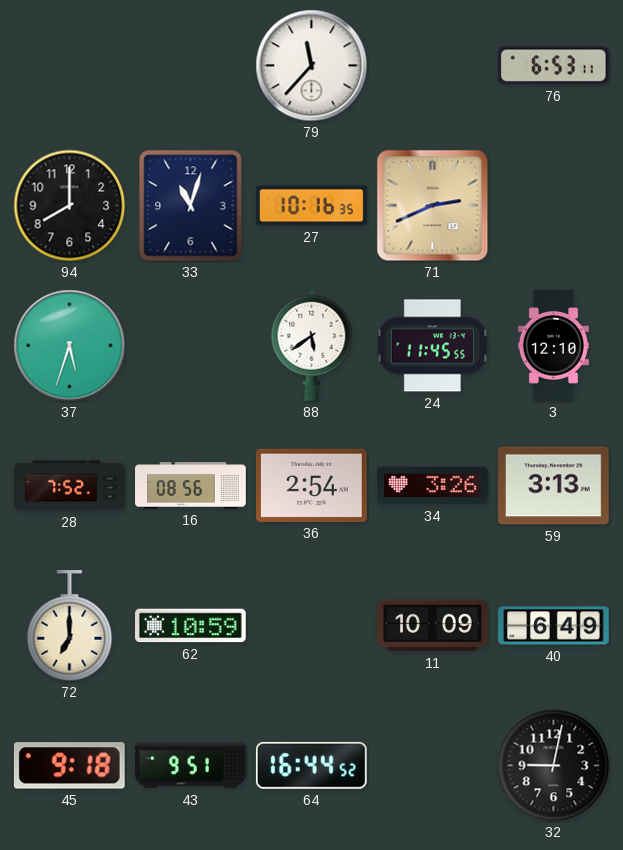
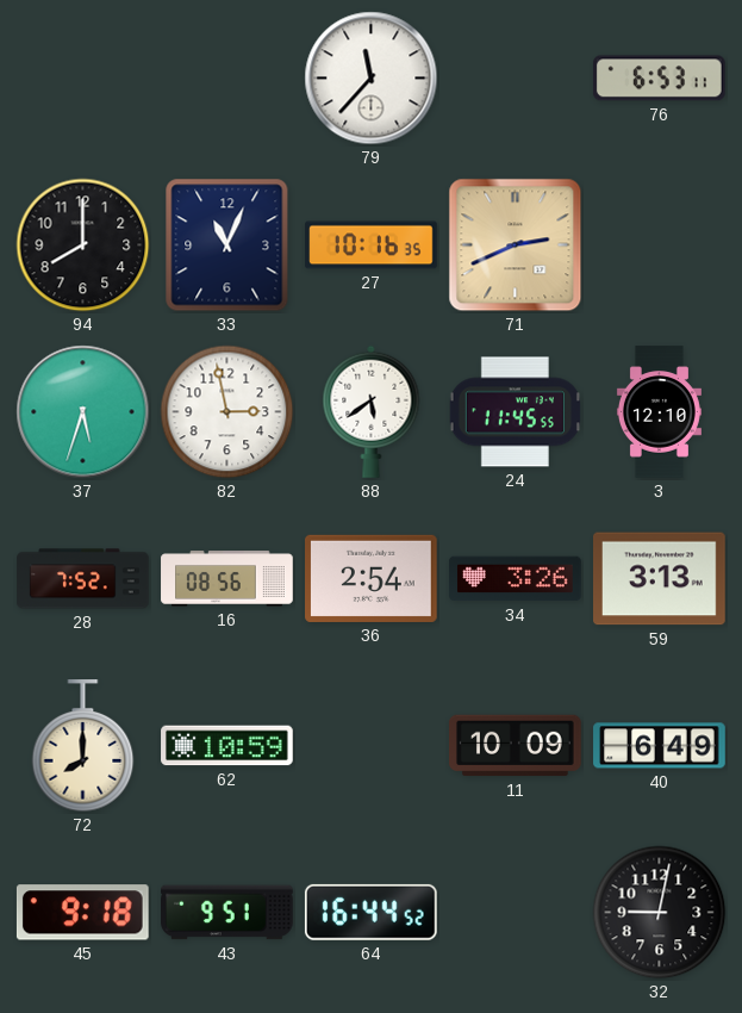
33: 11:03 -> 11:04
82: none -> 2:58
72: 7:00 -> 8:00
